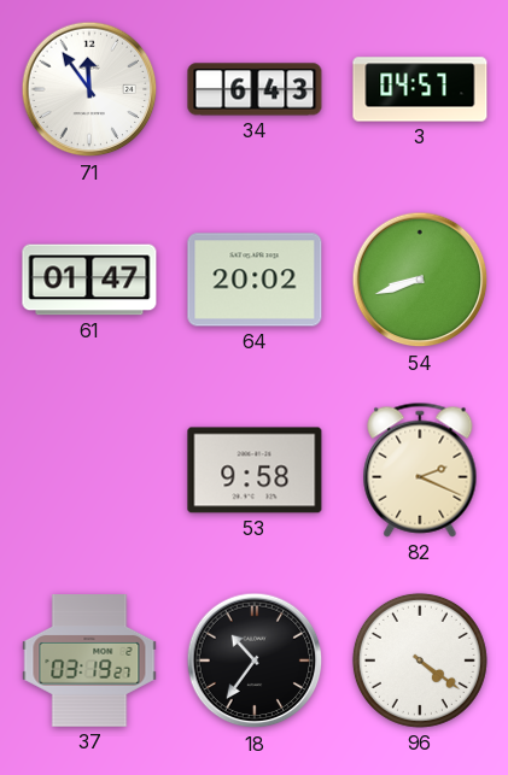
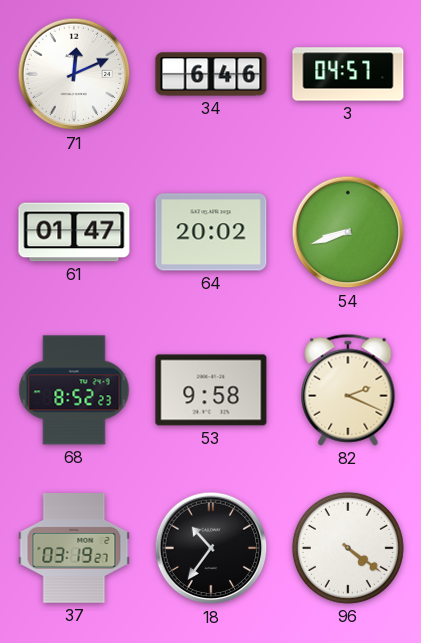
71: 11:54 -> 12:11
34: 6:43 -> 6:46
68: none -> 8:52
